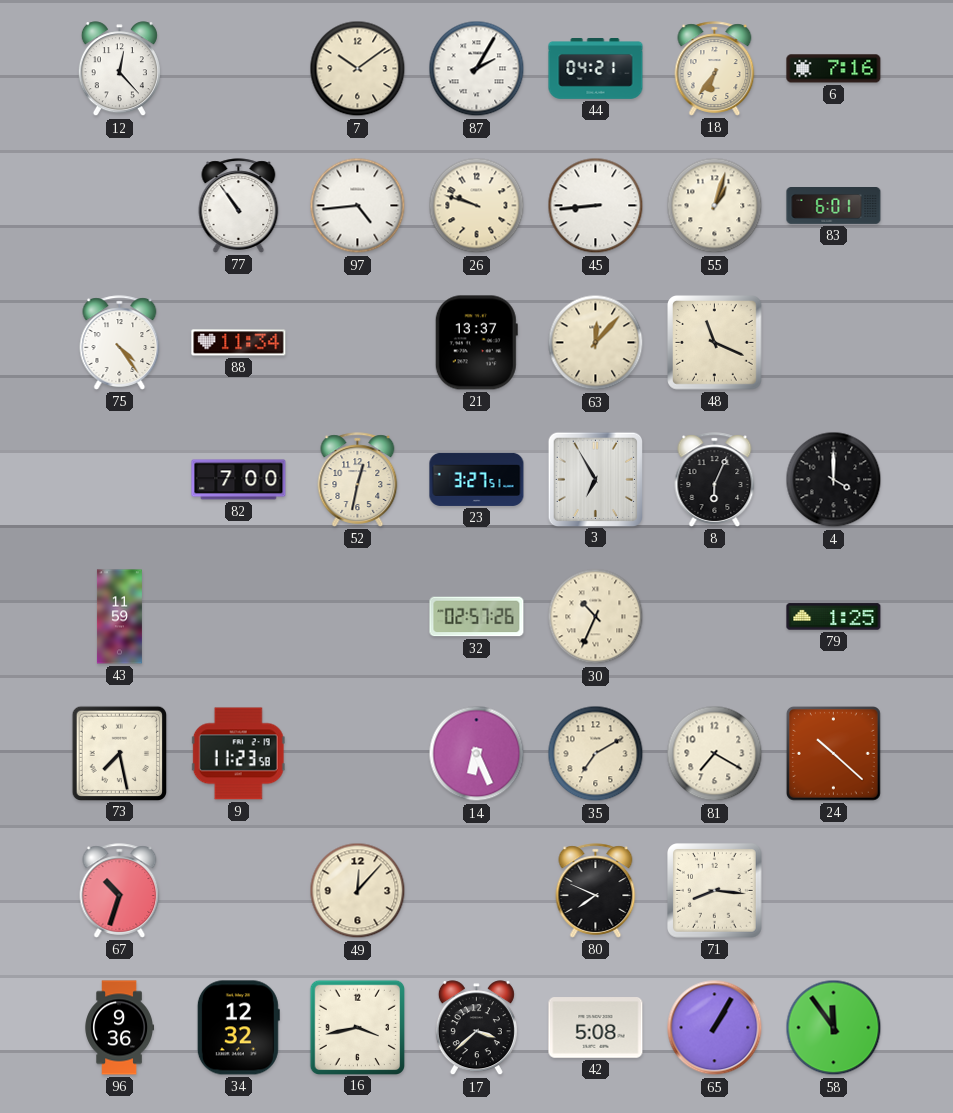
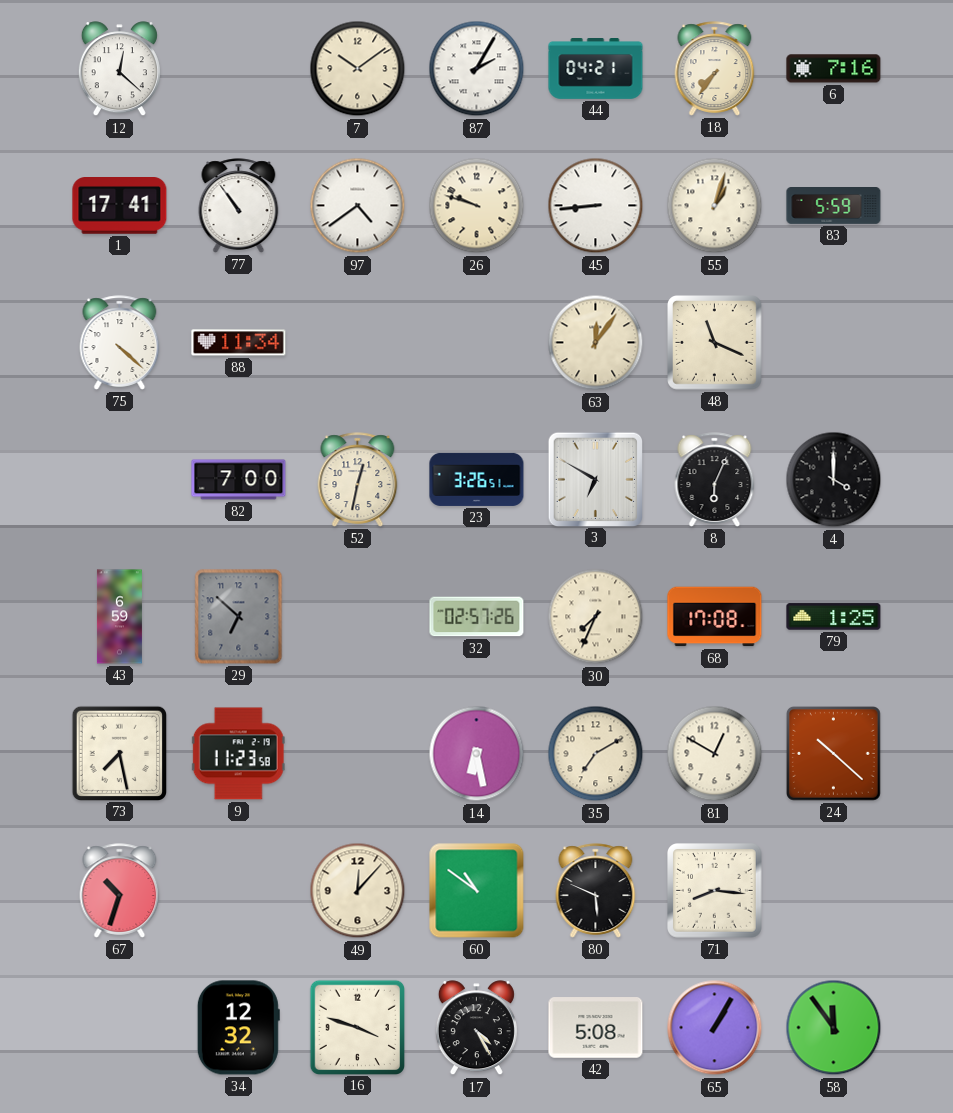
12: 12:23 -> 12:22
18: 6:36 -> 7:36
1: none -> 17:41
97: 4:44 -> 4:39
83: 6:01 -> 5:59
75: 4:24 -> 4:22
21: 13:37 -> none
63: 12:07 -> 12:06
23: 3:27 -> 3:26
3: 6:55 -> 6:50
43: 11:59 -> 6:59
29: none -> 6:52
30: 10:34 -> 7:34
68: none -> 17:08
14: 6:26 -> 6:28
81: 7:20 -> 12:50
60: none -> 10:51
80: 7:49 -> 5:49
96: 9:36 -> none
16: 3:43 -> 3:48
17: 3:38 -> 4:25
